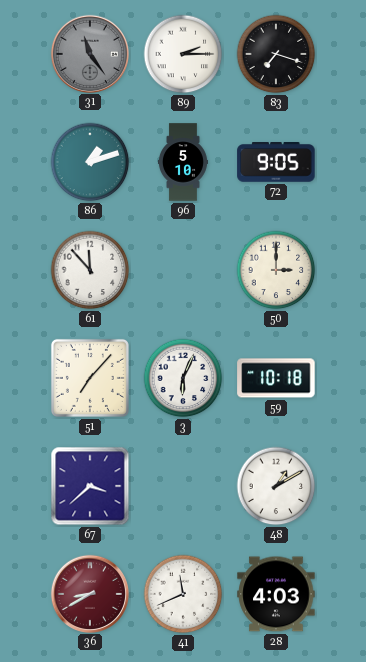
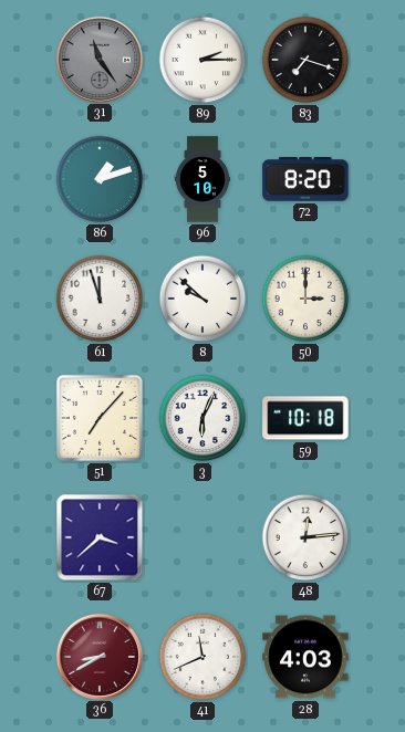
72: 9:05 -> 8:20
61: 11:53 -> 11:57
8: none -> 9:52
48: 1:10 -> 12:14
